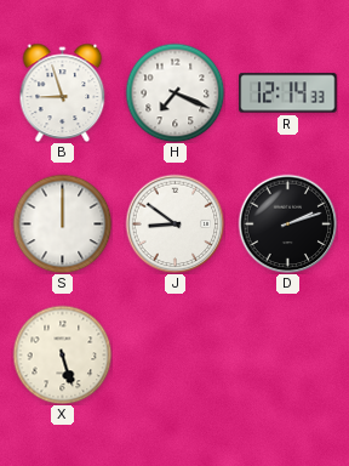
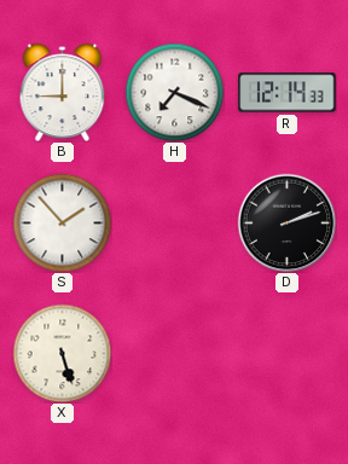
B: 8:57 -> 9:00
S: 12:00 -> 1:53
J: 8:51 -> none
